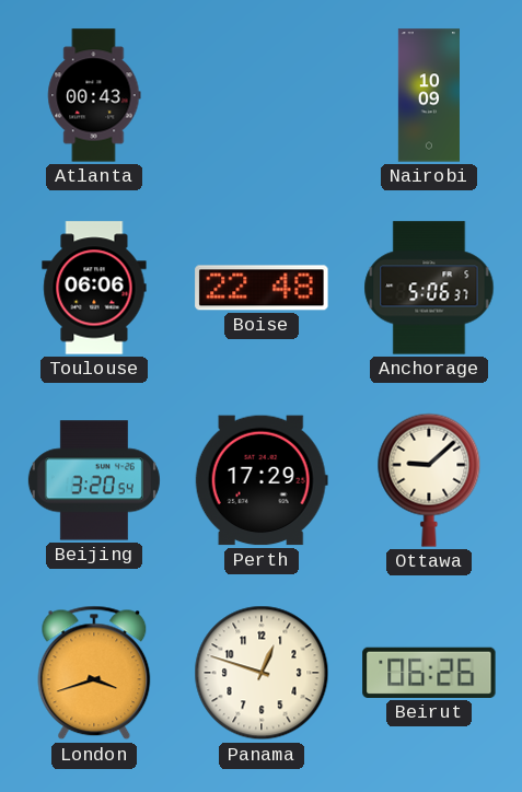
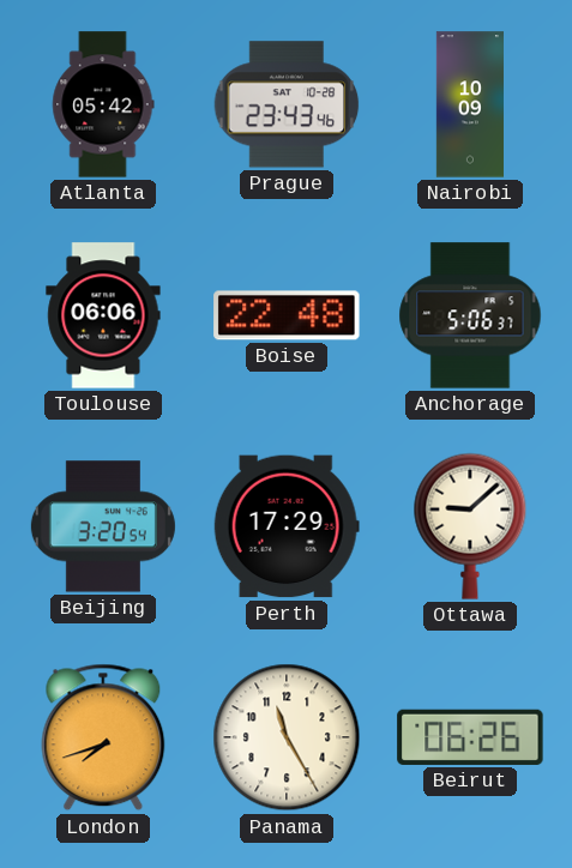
Atlanta: 00:43 -> 05:42
Prague: none -> 23:43
London: 3:42 -> 7:42
Panama: 12:48 -> 11:25
